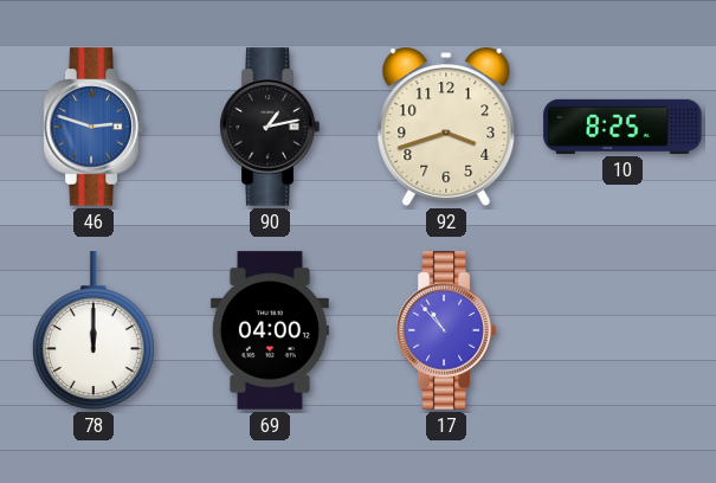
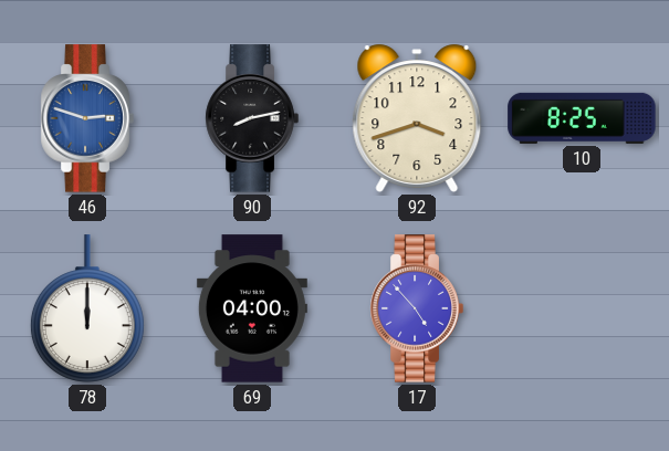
90: 1:13 -> 8:13
17: 10:53 -> 4:53
